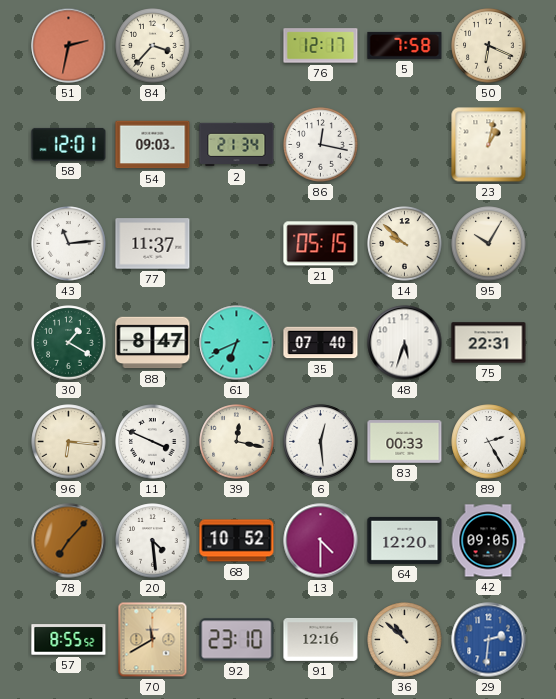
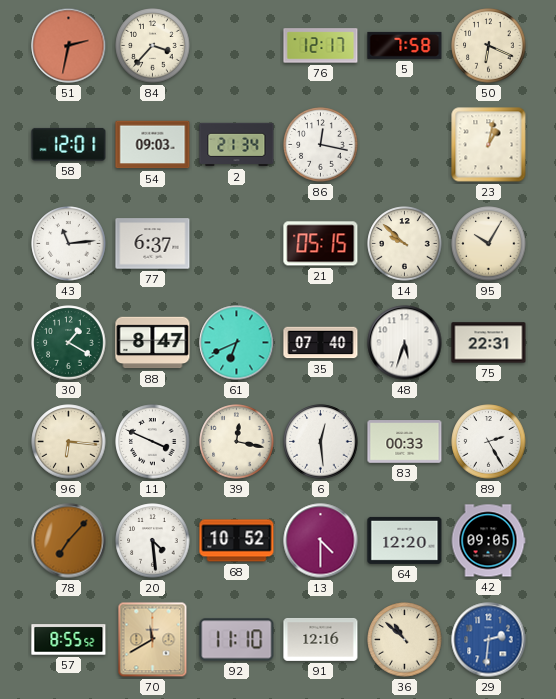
77: 11:37 -> 6:37
92: 23:10 -> 11:10
